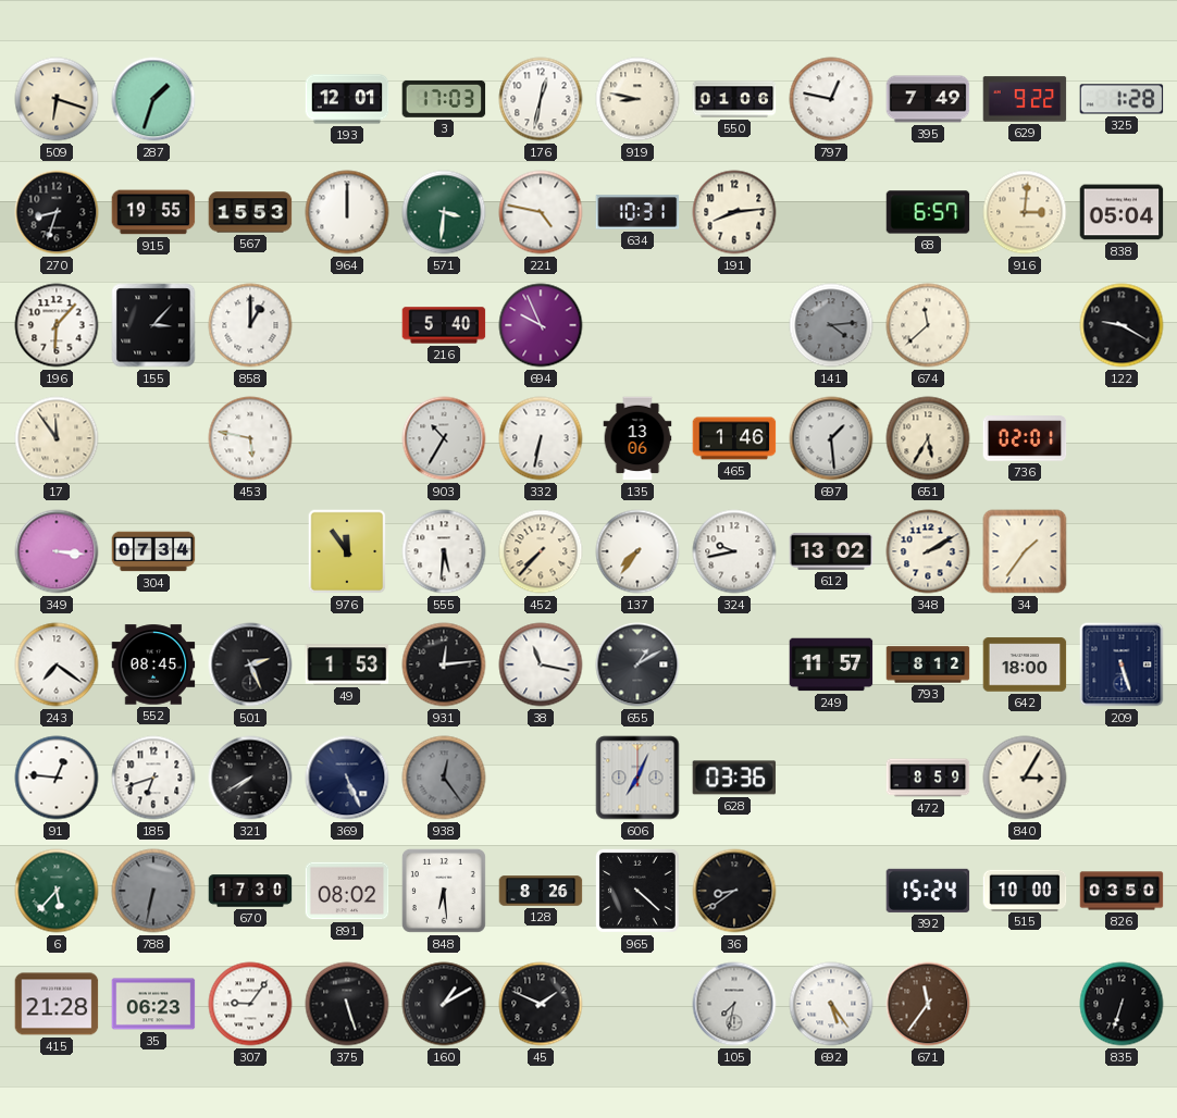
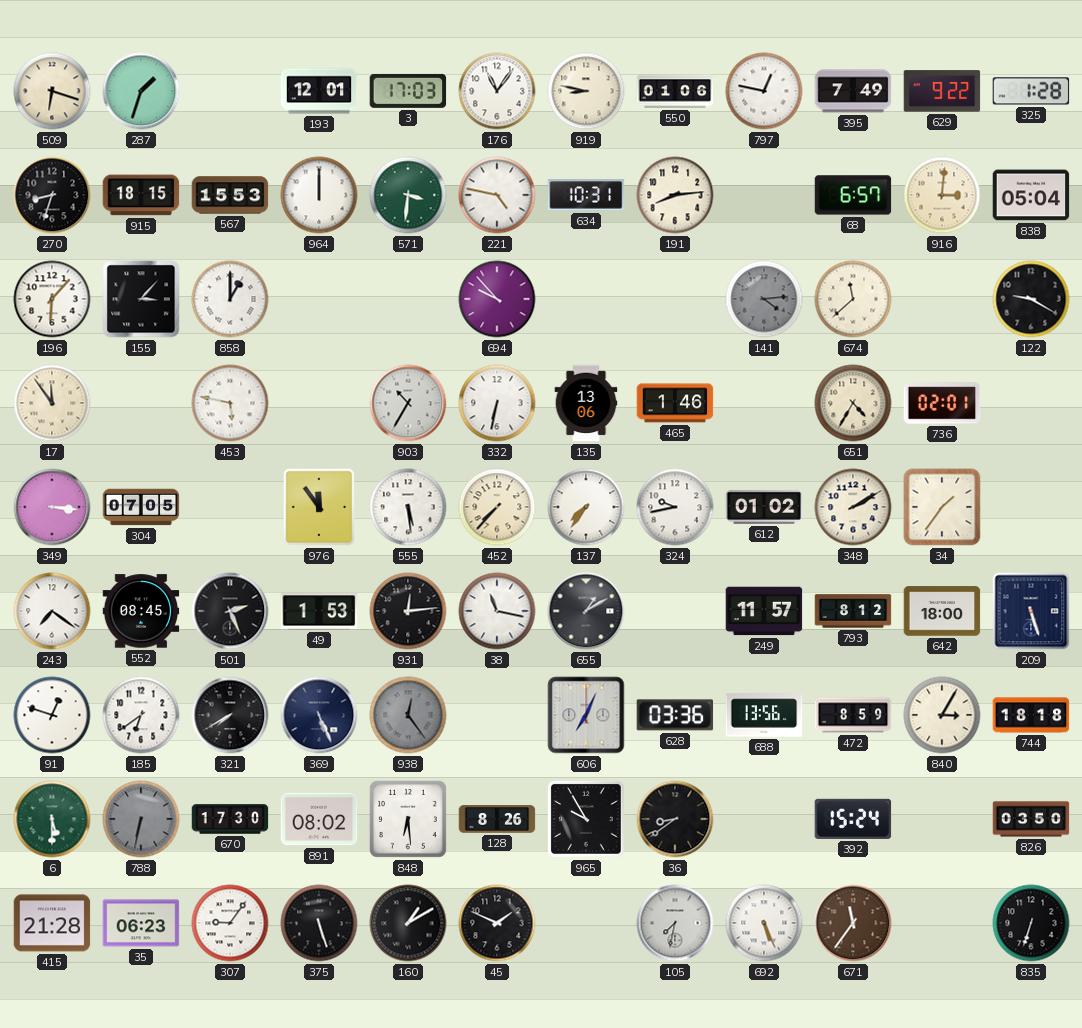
176: 12:32 -> 11:06
915: 19:55 -> 18:15
216: 5:40 -> none
694: 9:56 -> 9:53
697: 1:29 -> none
651: 5:35 -> 4:35
304: 07:34 -> 07:05
555: 5:31 -> 5:29
612: 13:02 -> 01:02
91: 12:46 -> 12:48
185: 6:42 -> 6:39
688: none -> 13:56
744: none -> 18:18
6: 5:37 -> 5:30
965: 4:22 -> 9:55
515: 10:00 -> none
692: 5:24 -> 5:26
